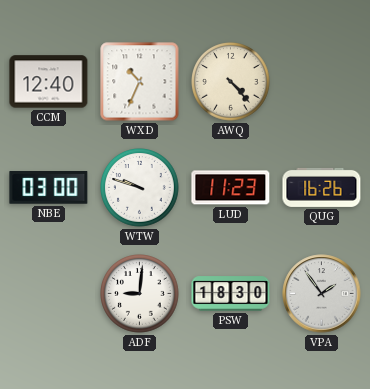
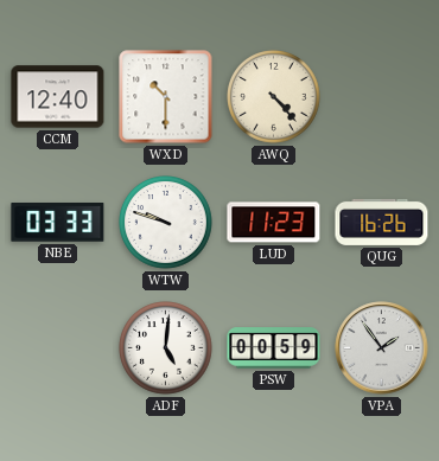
WXD: 10:34 -> 10:30
NBE: 03:00 -> 03:33
ADF: 9:01 -> 5:01
PSW: 18:30 -> 00:59
